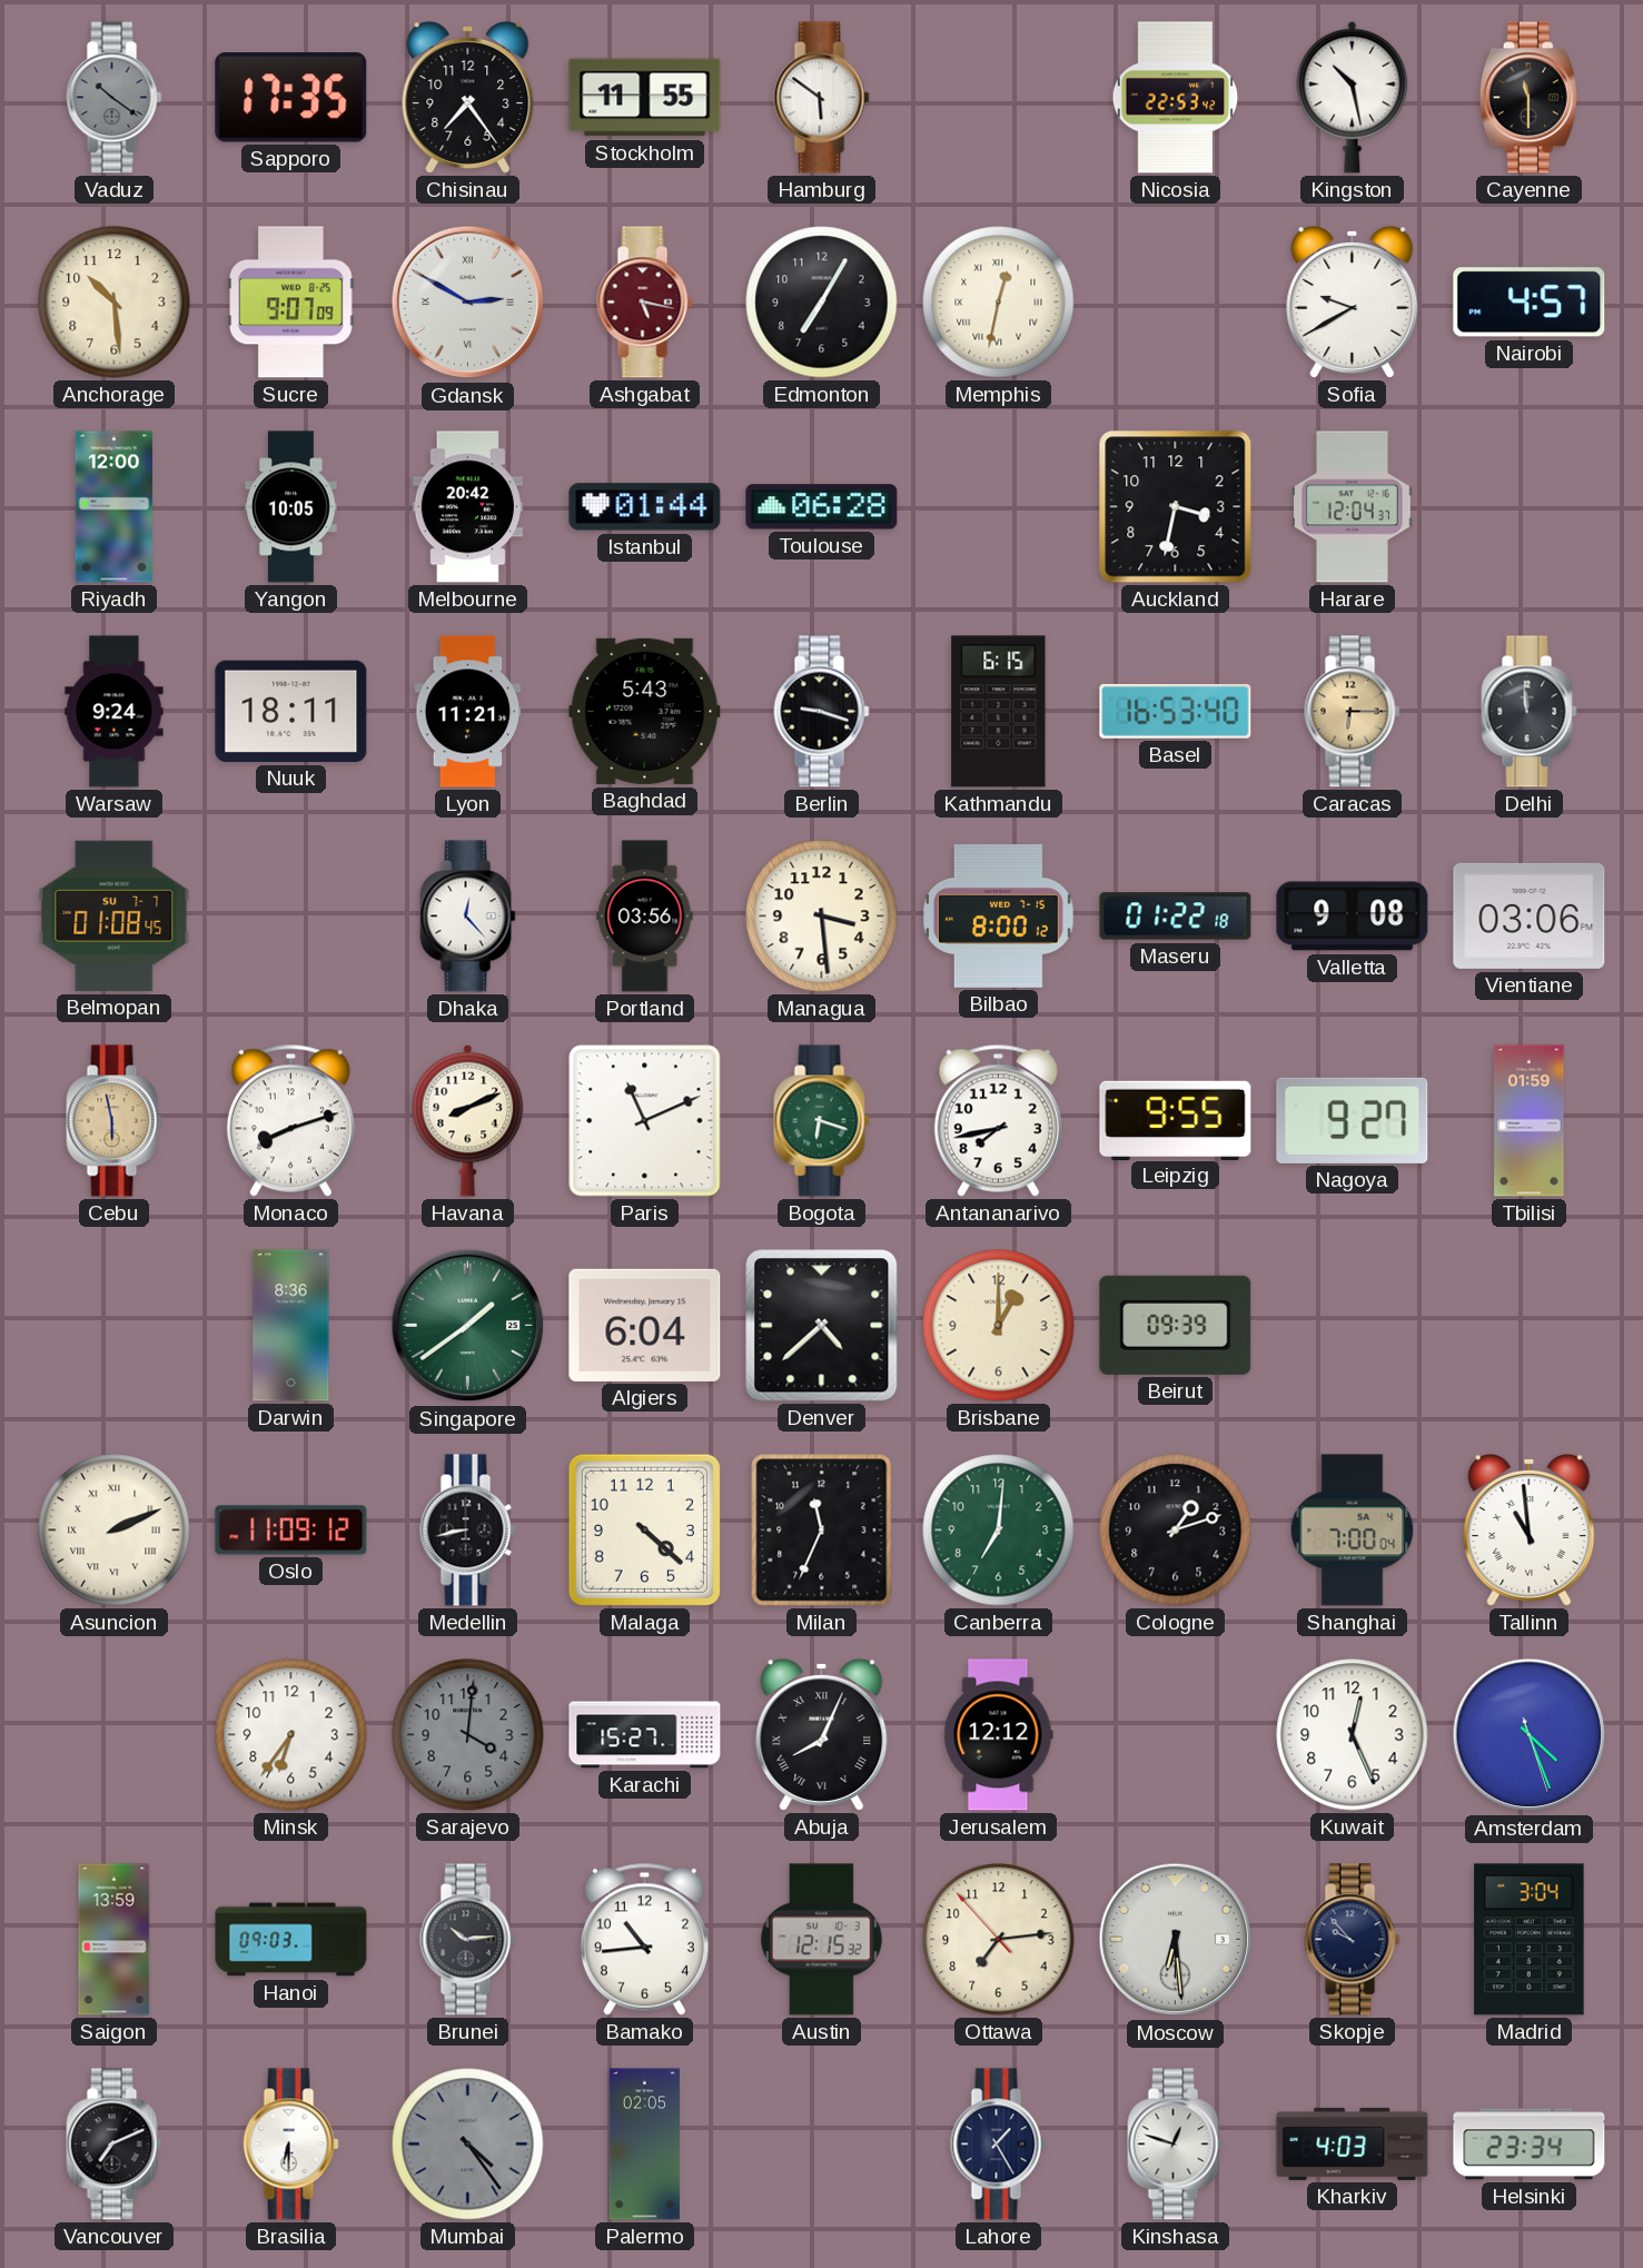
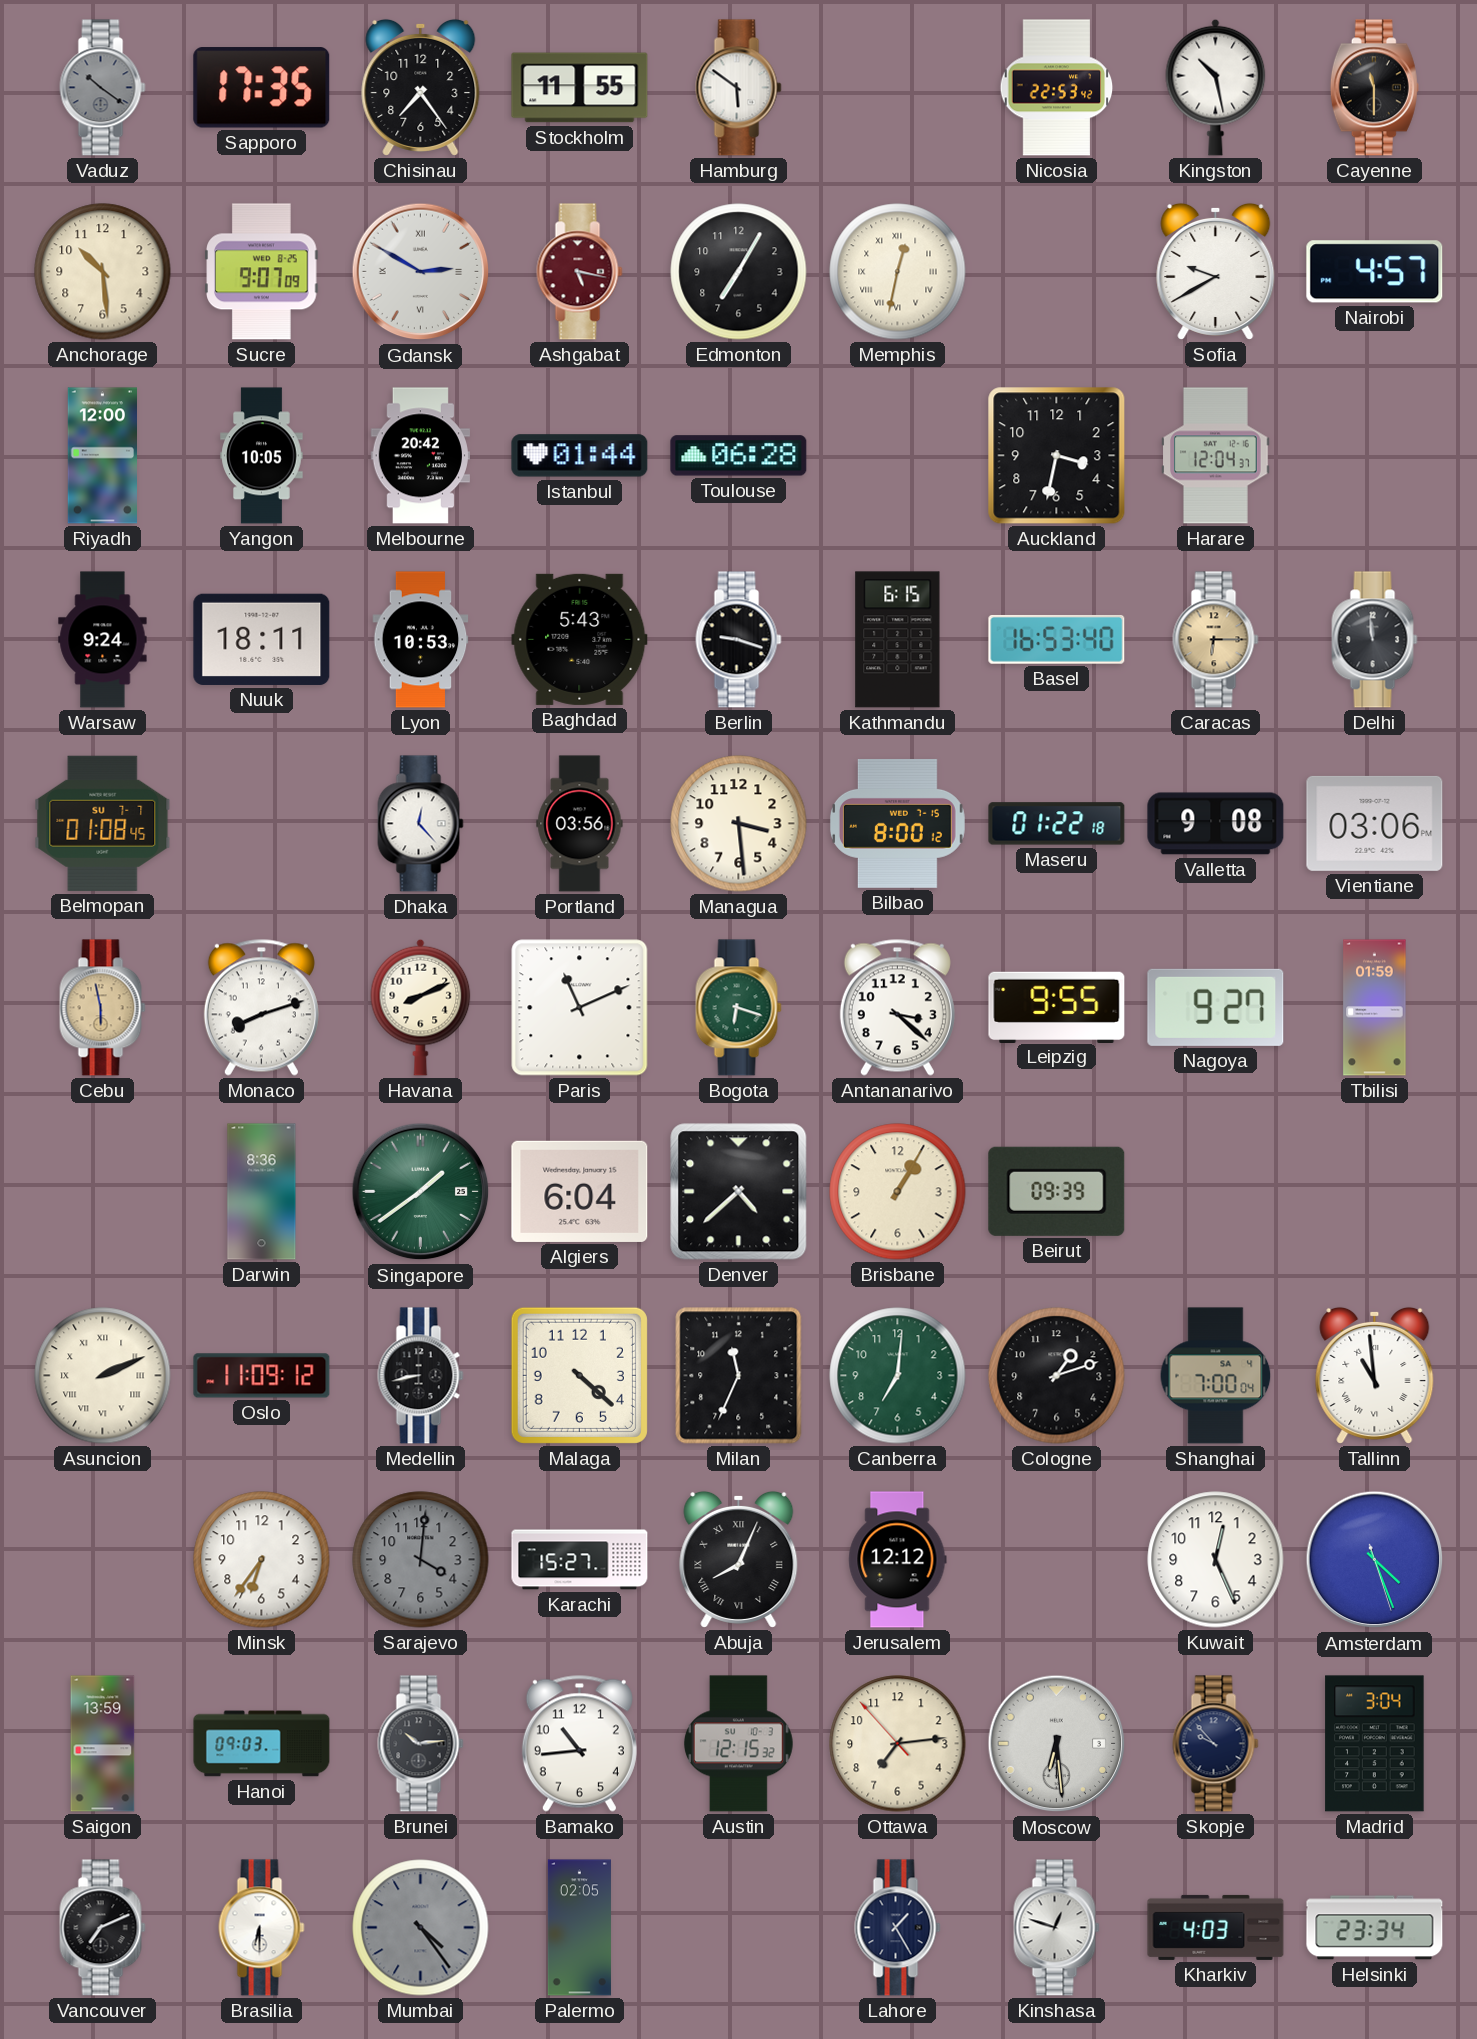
Lyon: 11:21 -> 10:53
Antananarivo: 7:43 -> 3:22
Brisbane: 1:00 -> 1:05
